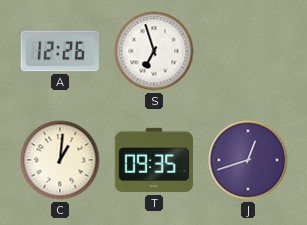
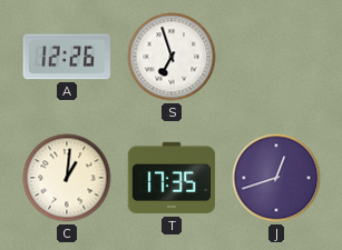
T: 09:35 -> 17:35
